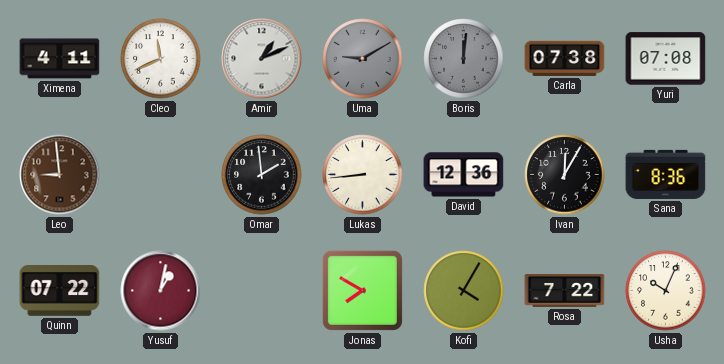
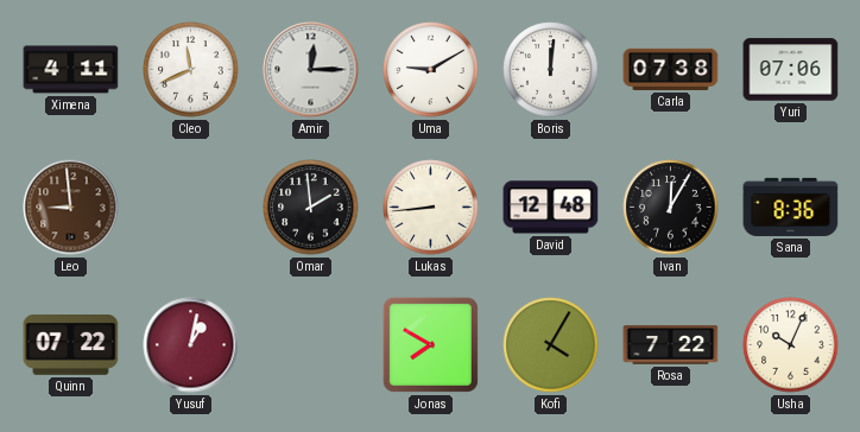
Amir: 1:11 -> 12:15
Uma dial: grey -> white
Boris dial: grey -> white
Yuri: 07:08 -> 07:06
David: 12:36 -> 12:48
